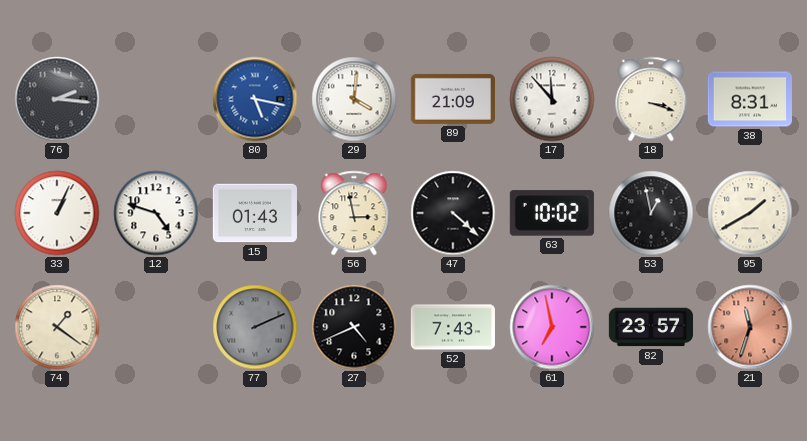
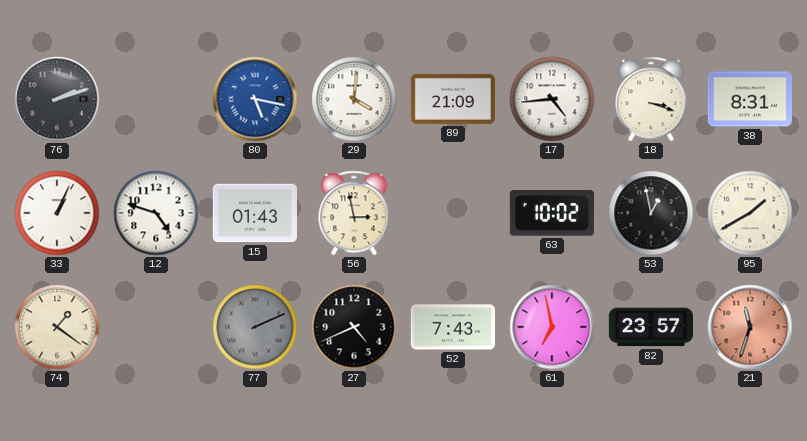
76: 2:16 -> 2:12
17: 11:53 -> 4:44
47: 4:22 -> none
